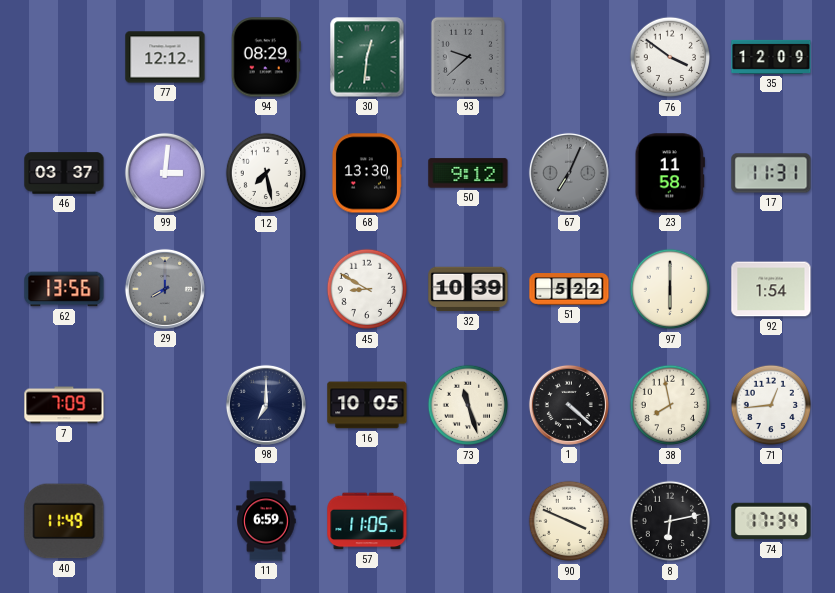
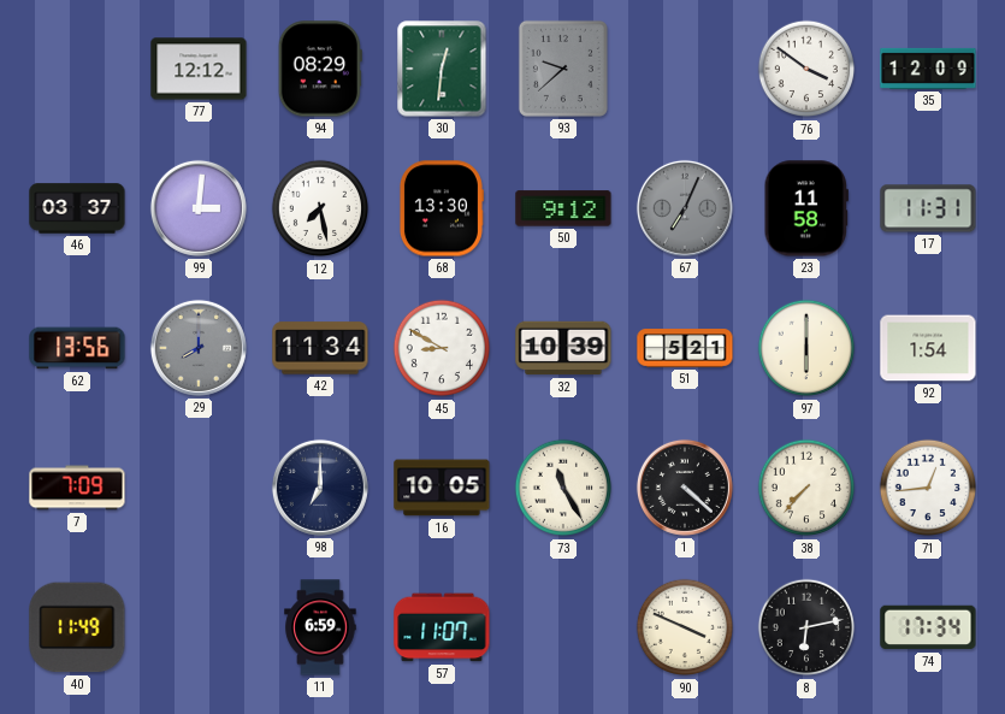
42: none -> 11:34
51: 5:22 -> 5:21
73: 11:27 -> 11:25
38: 7:58 -> 7:37
57: 11:05 -> 11:07
